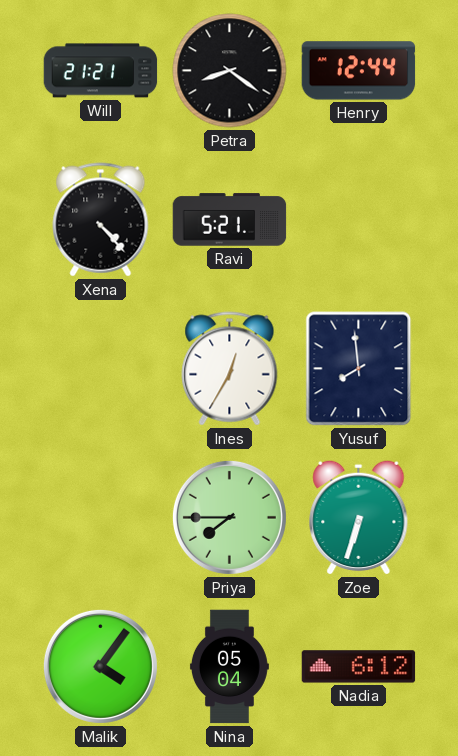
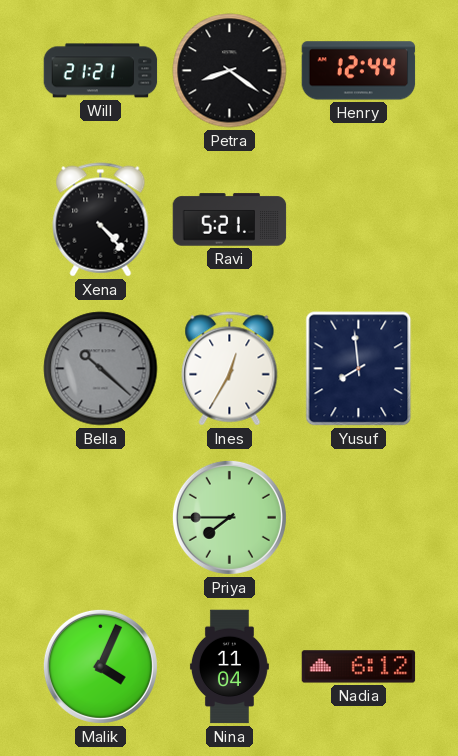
Bella: none -> 10:22
Zoe: 6:33 -> none
Malik: 4:06 -> 4:04
Nina: 05:04 -> 11:04
